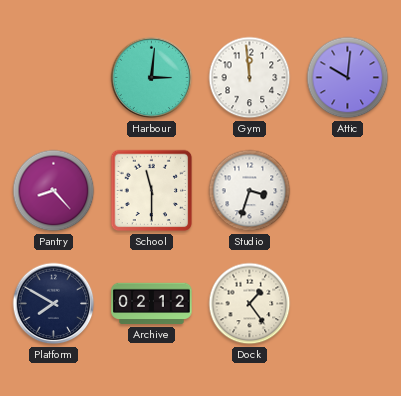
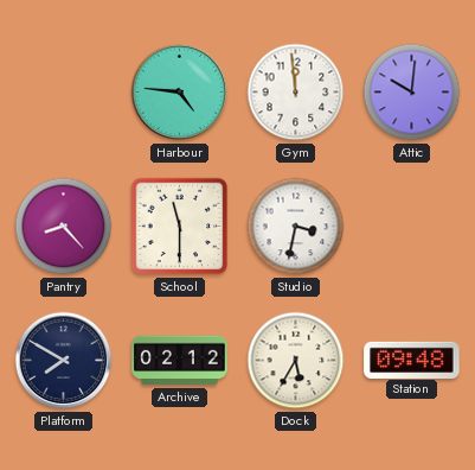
Harbour: 3:01 -> 4:46
Studio: 3:33 -> 3:32
Dock: 1:24 -> 5:35
Station: none -> 09:48
